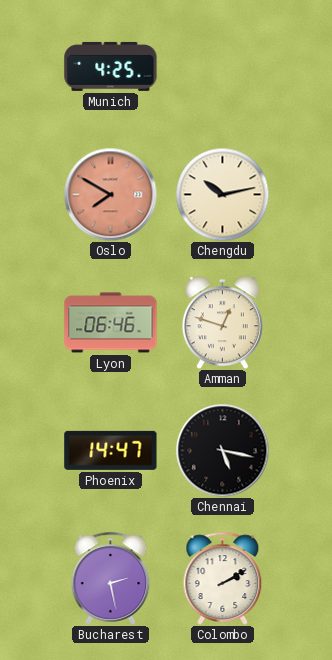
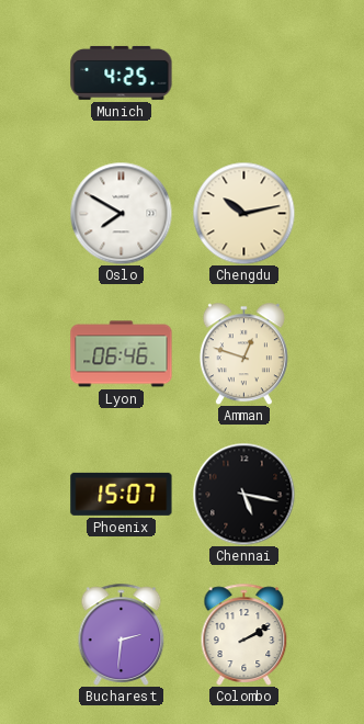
Oslo dial: salmon -> white
Phoenix: 14:47 -> 15:07
Bucharest: 2:28 -> 2:31
